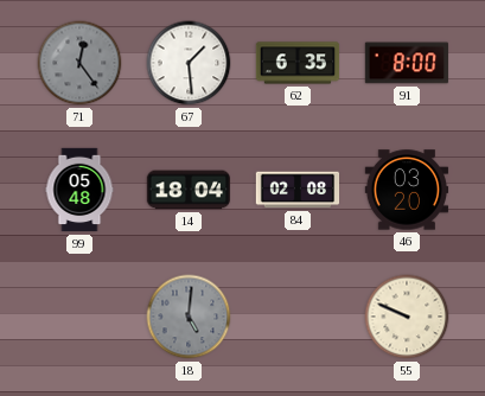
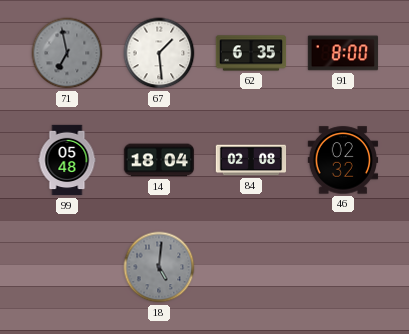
71: 12:24 -> 6:58
46: 03:20 -> 02:32
55: 9:49 -> none
